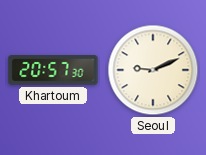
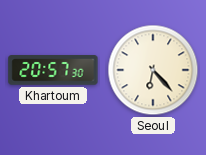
Seoul: 9:11 -> 6:23
